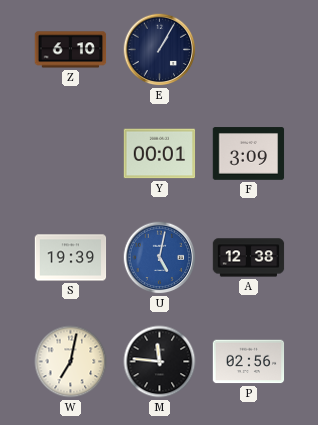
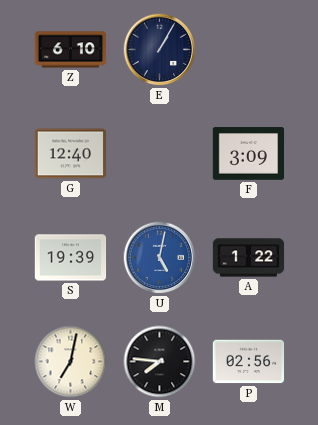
G: none -> 12:40
Y: 00:01 -> none
A: 12:38 -> 1:22
M: 11:46 -> 7:46
